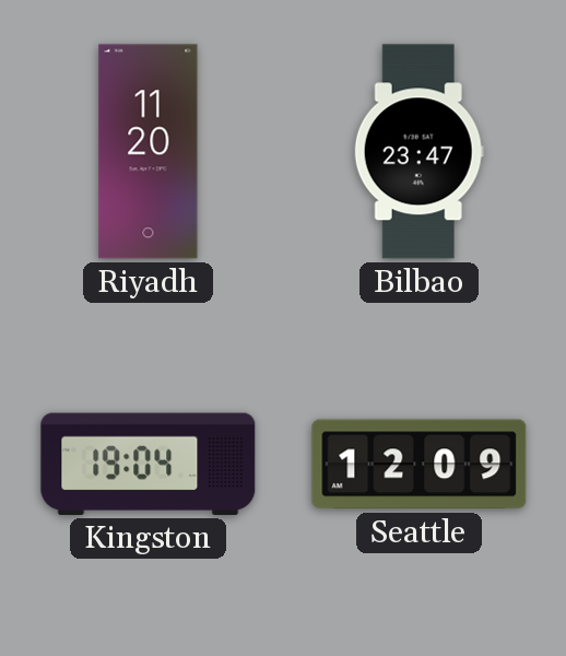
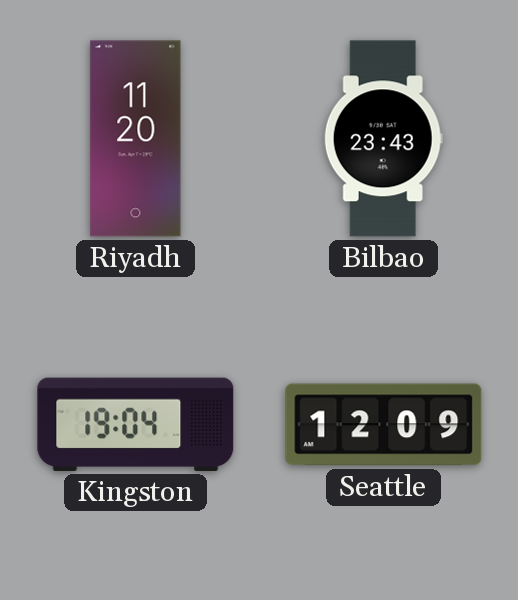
Bilbao: 23:47 -> 23:43
